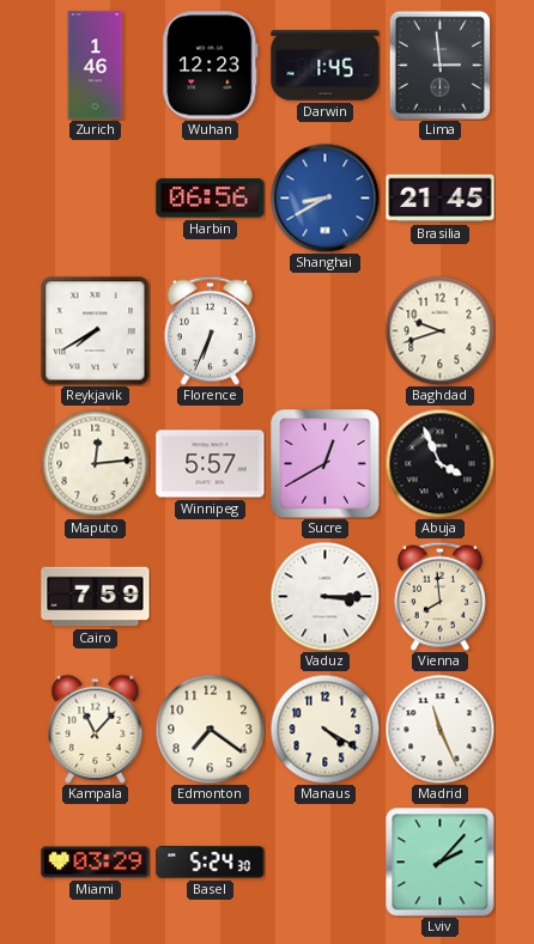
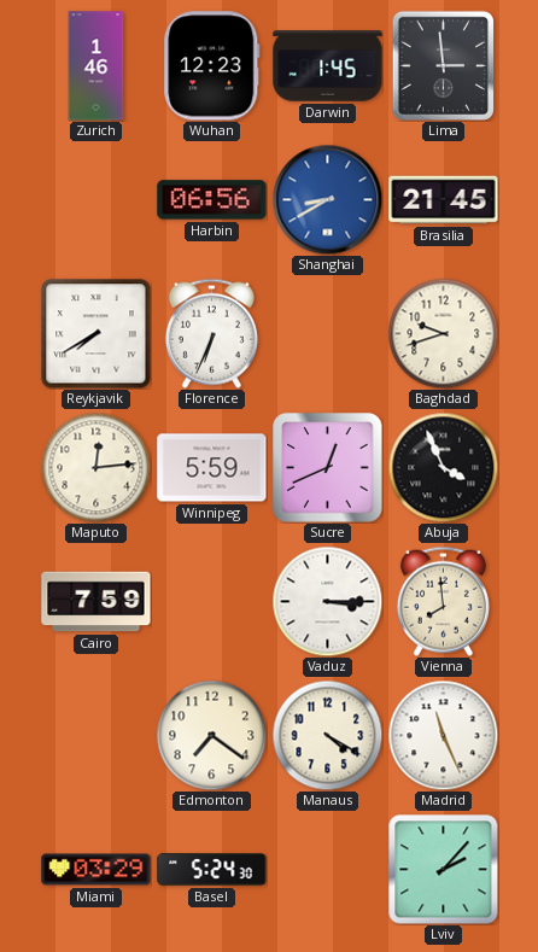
Winnipeg: 5:57 -> 5:59
Sucre: 12:40 -> 12:41
Kampala: 11:07 -> none
